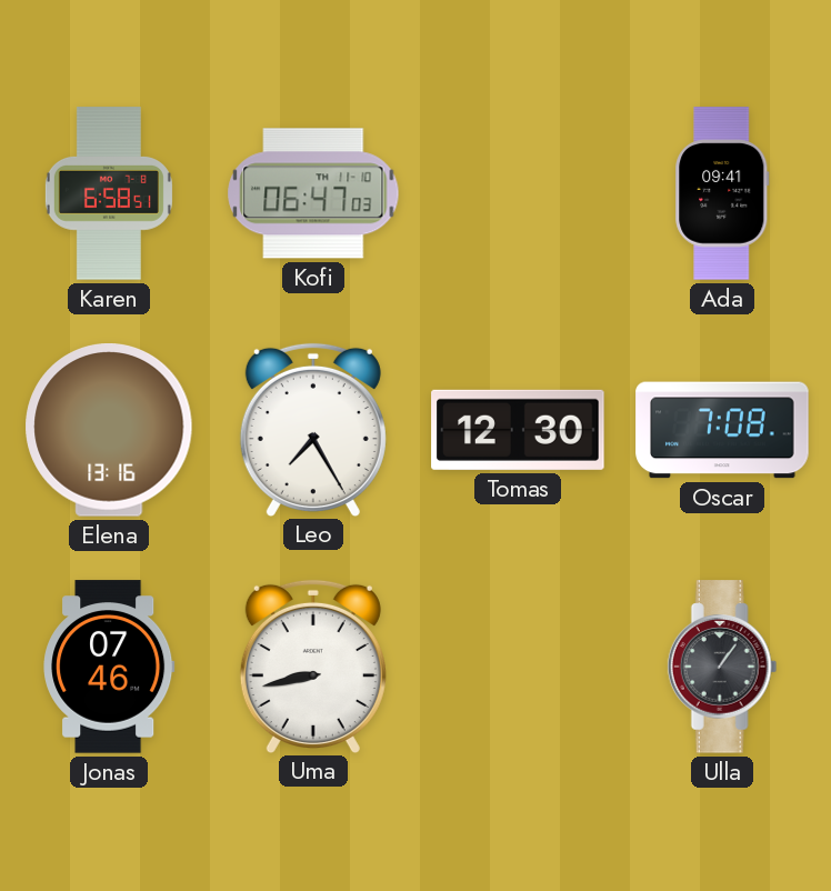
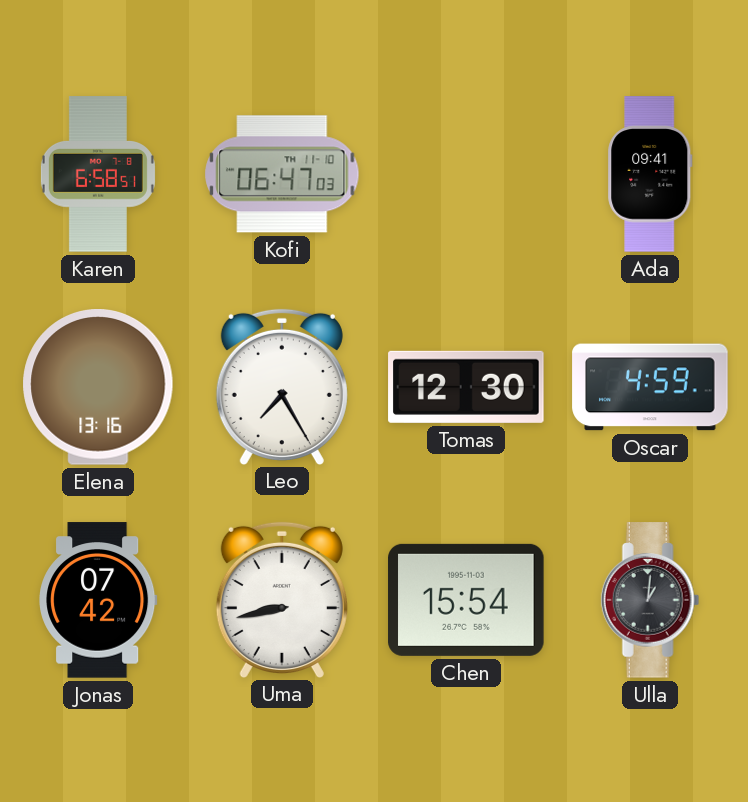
Oscar: 7:08 -> 4:59
Jonas: 07:46 -> 07:42
Chen: none -> 15:54
Ulla: 1:06 -> 1:01
